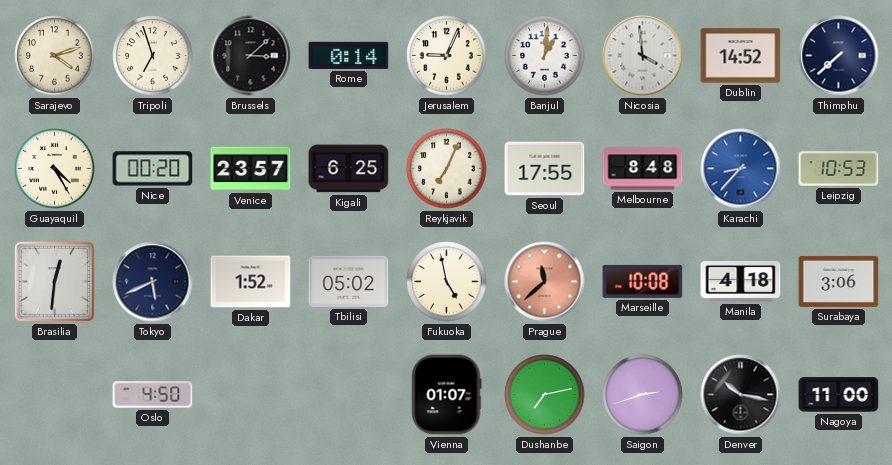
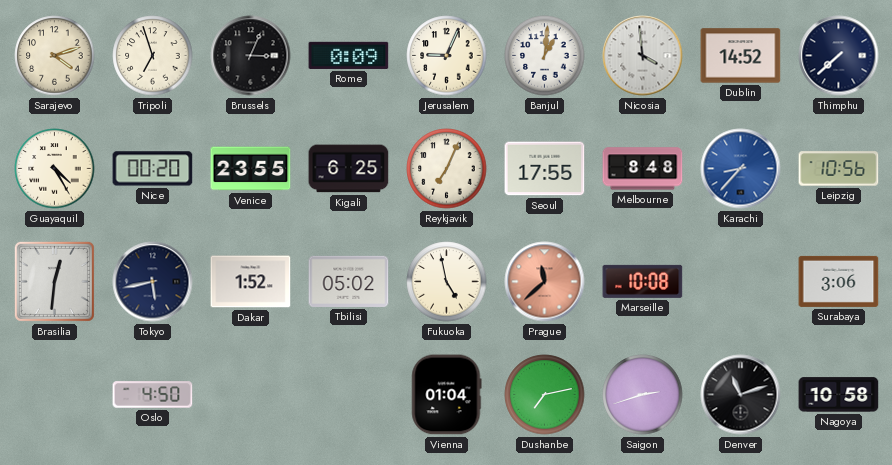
Brussels: 3:08 -> 3:04
Rome: 0:14 -> 0:09
Venice: 23:57 -> 23:55
Leipzig: 10:53 -> 10:56
Tokyo: 5:41 -> 5:43
Manila: 4:18 -> none
Vienna: 01:07 -> 01:04
Denver: 10:17 -> 11:12
Nagoya: 11:00 -> 10:58
